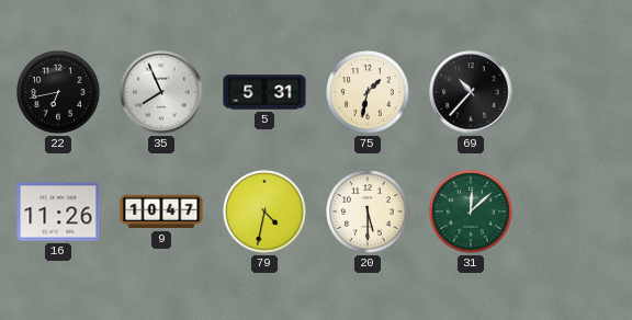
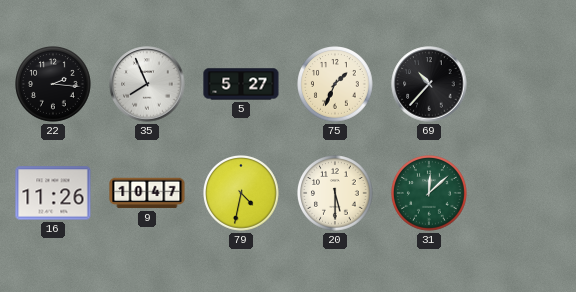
22: 6:43 -> 2:16
5: 5:31 -> 5:27
75: 1:32 -> 1:34
